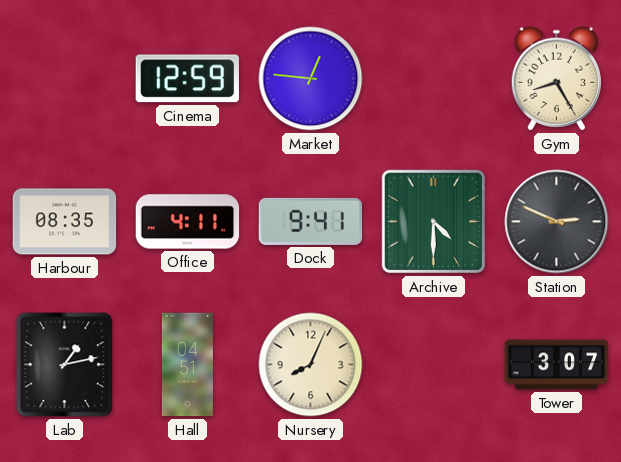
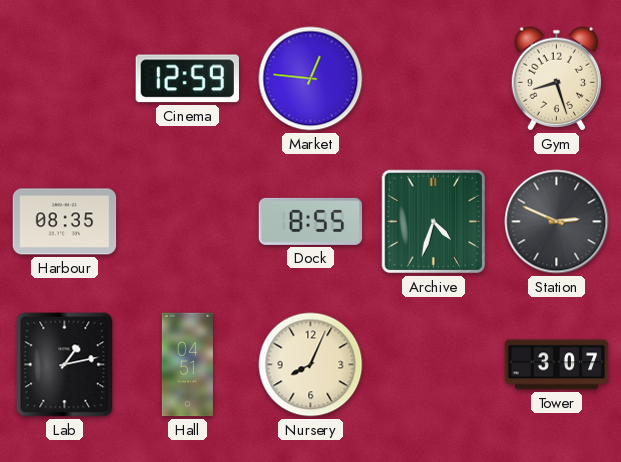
Gym: 8:25 -> 8:27
Office: 4:11 -> none
Dock: 9:41 -> 8:55
Archive: 4:30 -> 4:33
